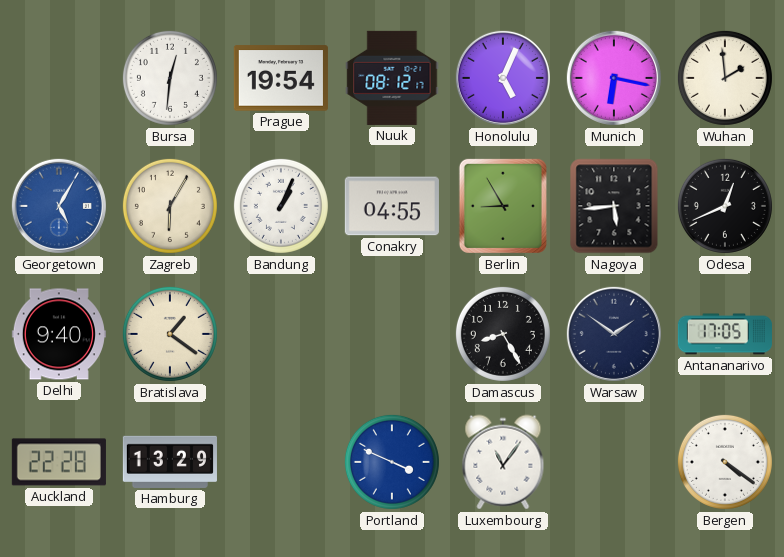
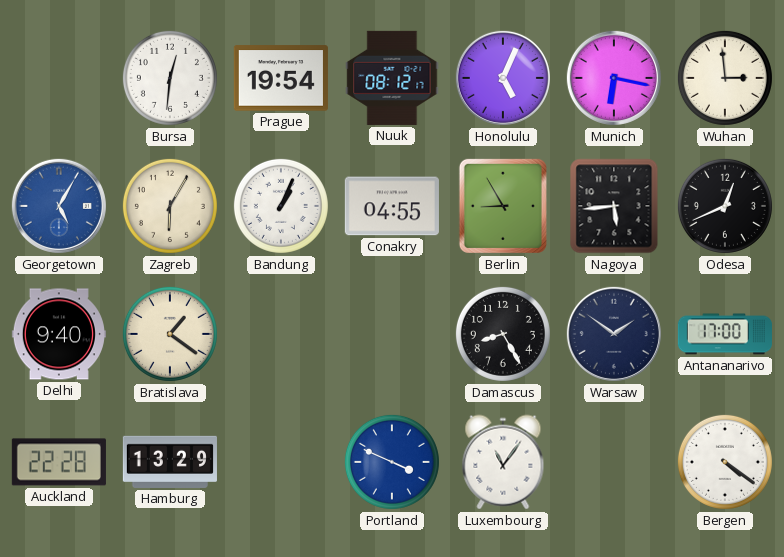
Wuhan: 1:59 -> 2:59
Antananarivo: 17:05 -> 17:00
